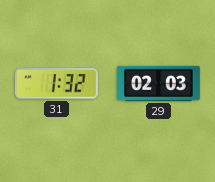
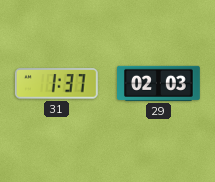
31: 1:32 -> 1:37
